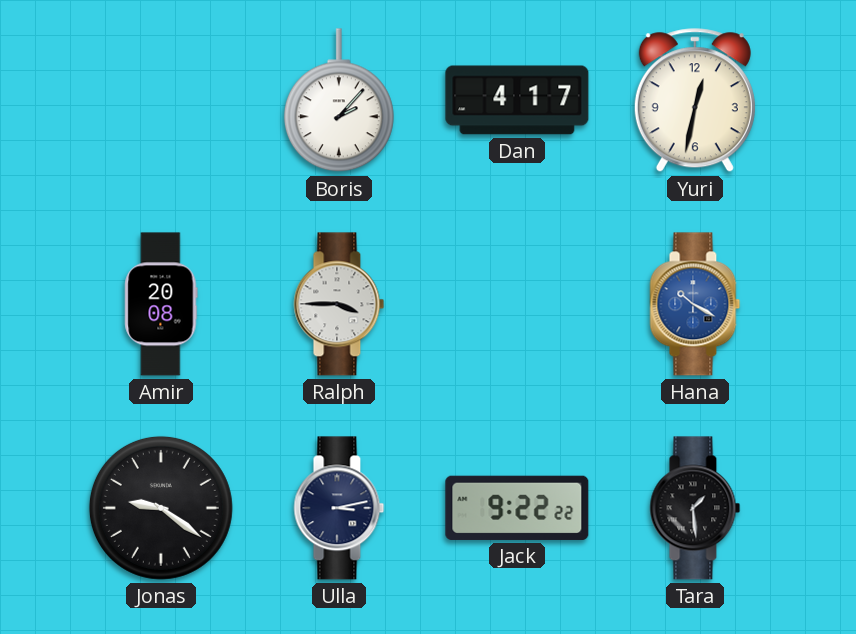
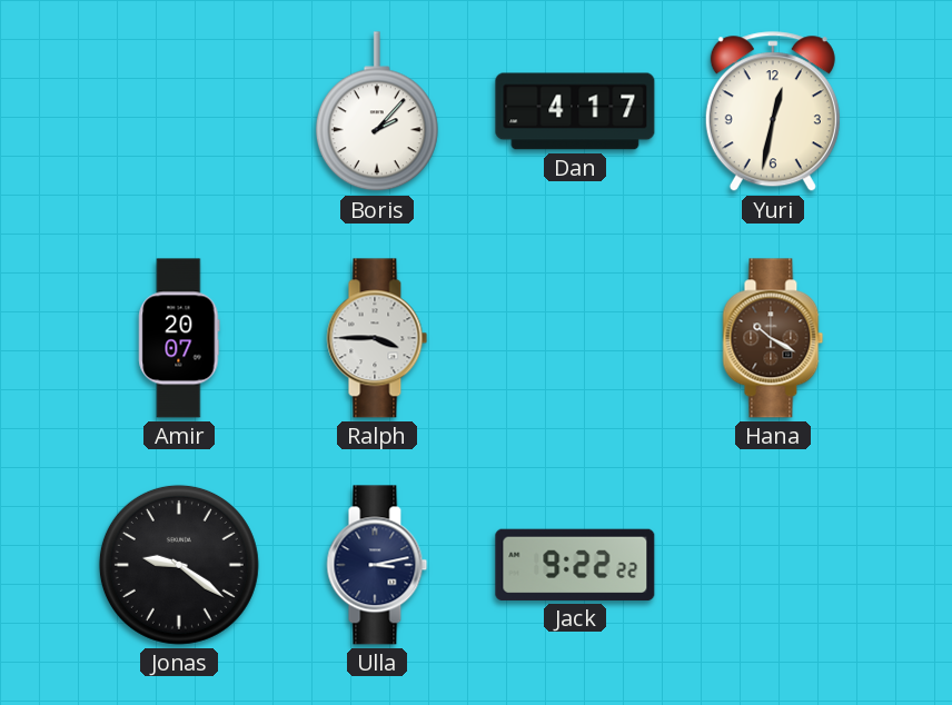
Amir: 20:08 -> 20:07
Hana dial: blue -> brown
Tara: 1:29 -> none
